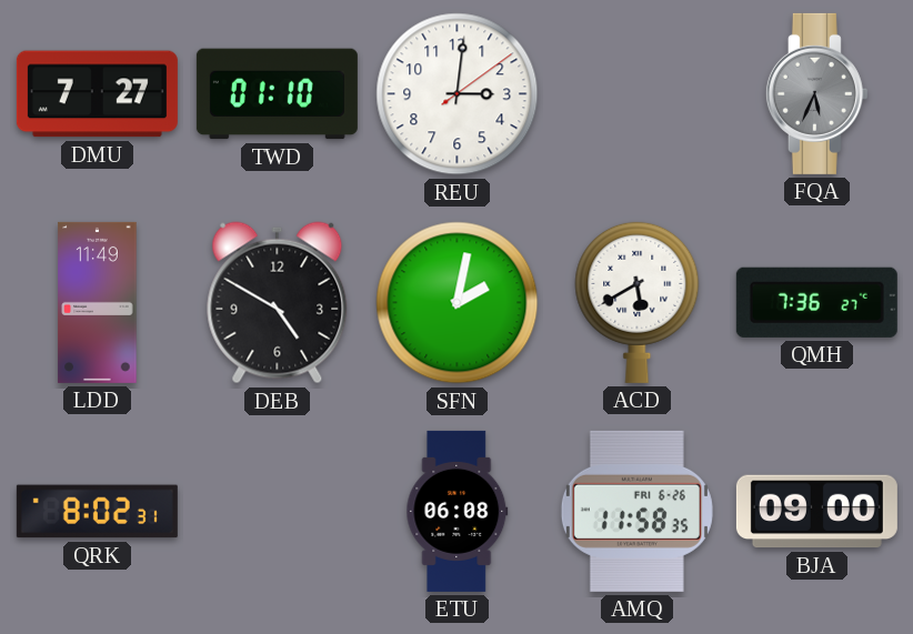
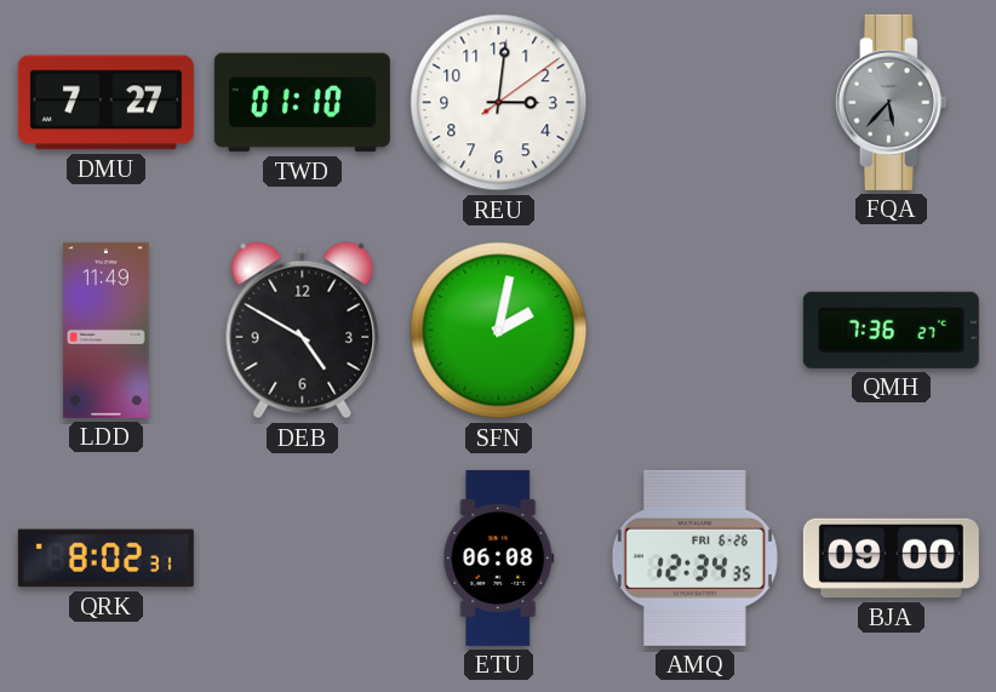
FQA: 5:34 -> 5:37
ACD: 5:40 -> none
AMQ: 11:58 -> 12:34
